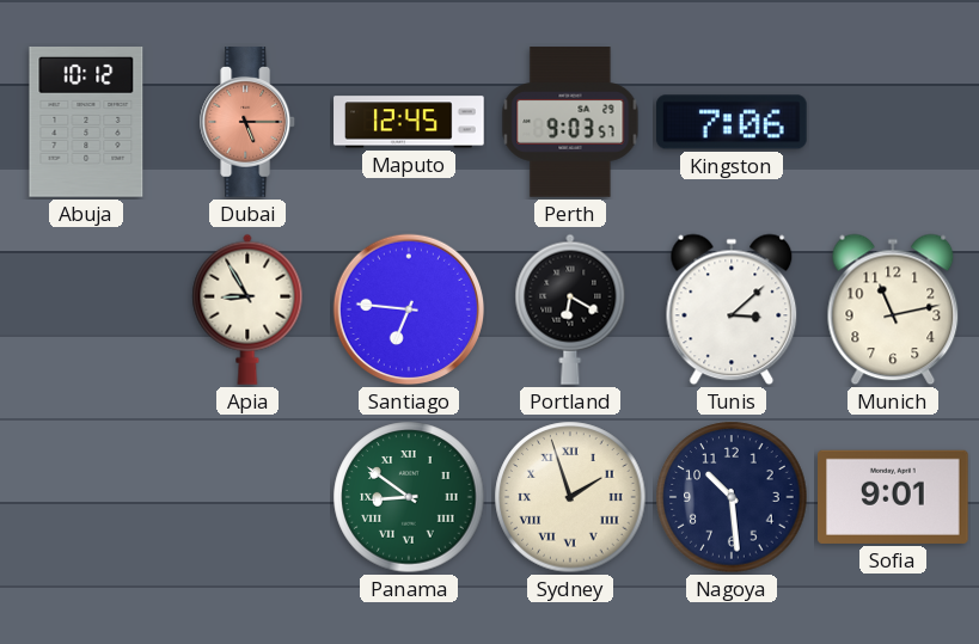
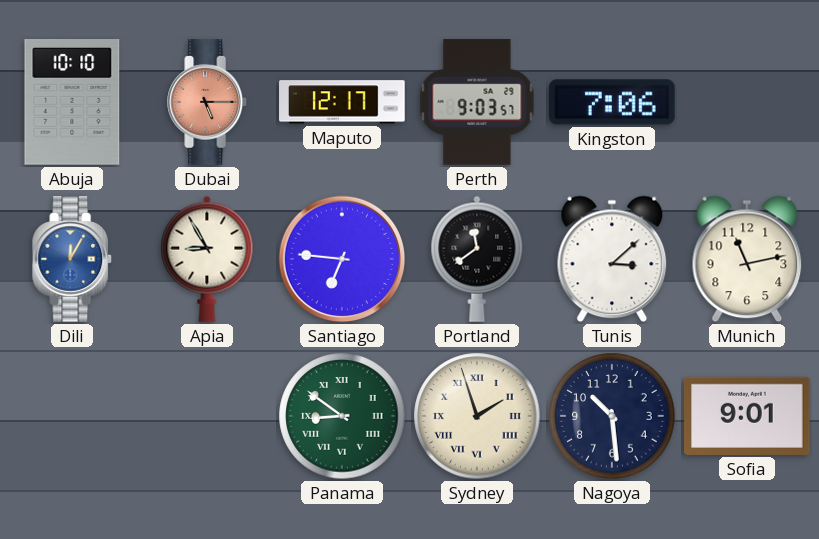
Abuja: 10:12 -> 10:10
Maputo: 12:45 -> 12:17
Dili: none -> 12:05
Portland: 6:20 -> 11:39
